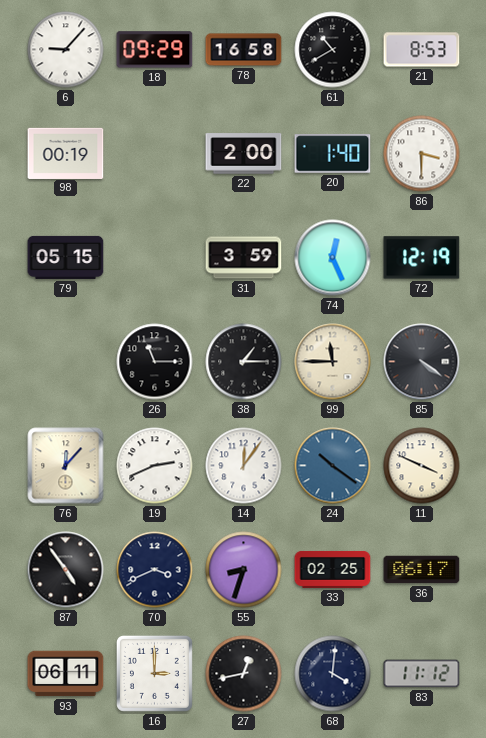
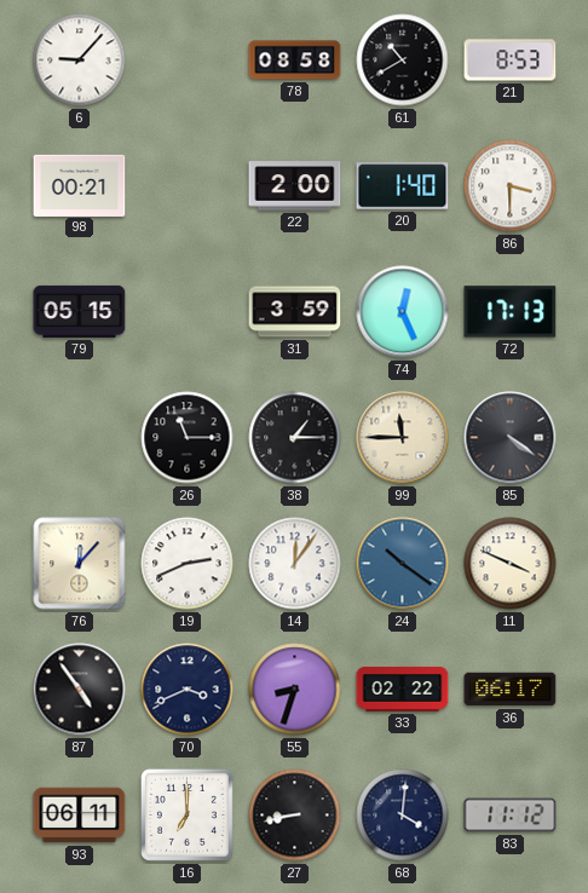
18: 09:29 -> none
78: 16:58 -> 08:58
98: 00:19 -> 00:21
72: 12:19 -> 17:13
33: 02:25 -> 02:22
16: 3:00 -> 7:00
27: 12:43 -> 8:43
